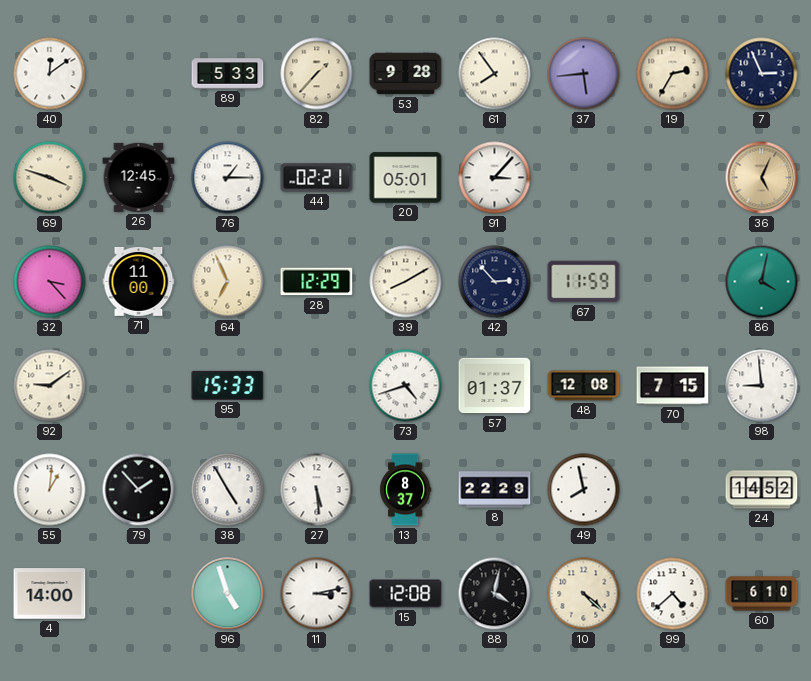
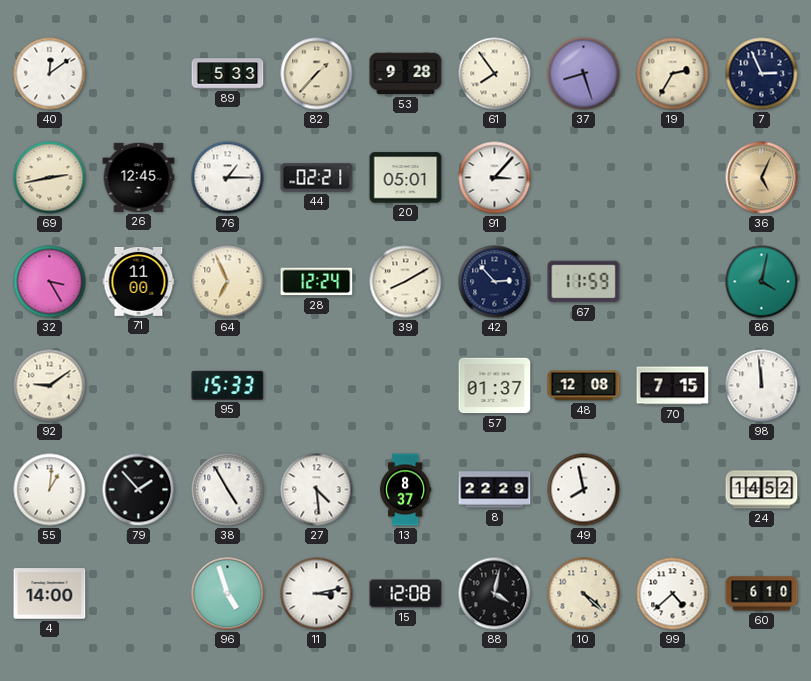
37: 5:44 -> 8:27
69: 3:48 -> 2:43
32: 3:23 -> 3:25
28: 12:29 -> 12:24
73: 4:42 -> none
98: 8:59 -> 11:59
27: 5:29 -> 4:29
